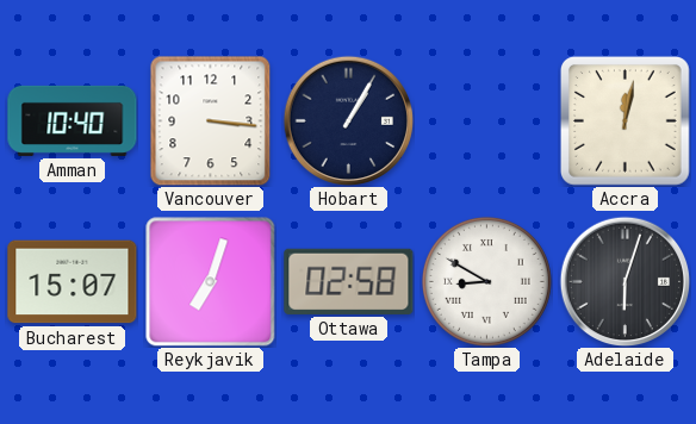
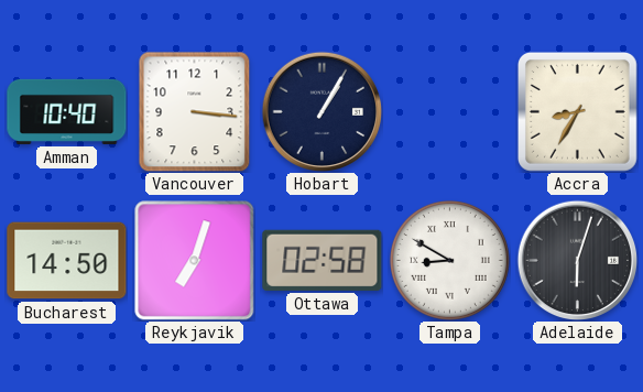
Accra: 12:02 -> 8:35
Bucharest: 15:07 -> 14:50
